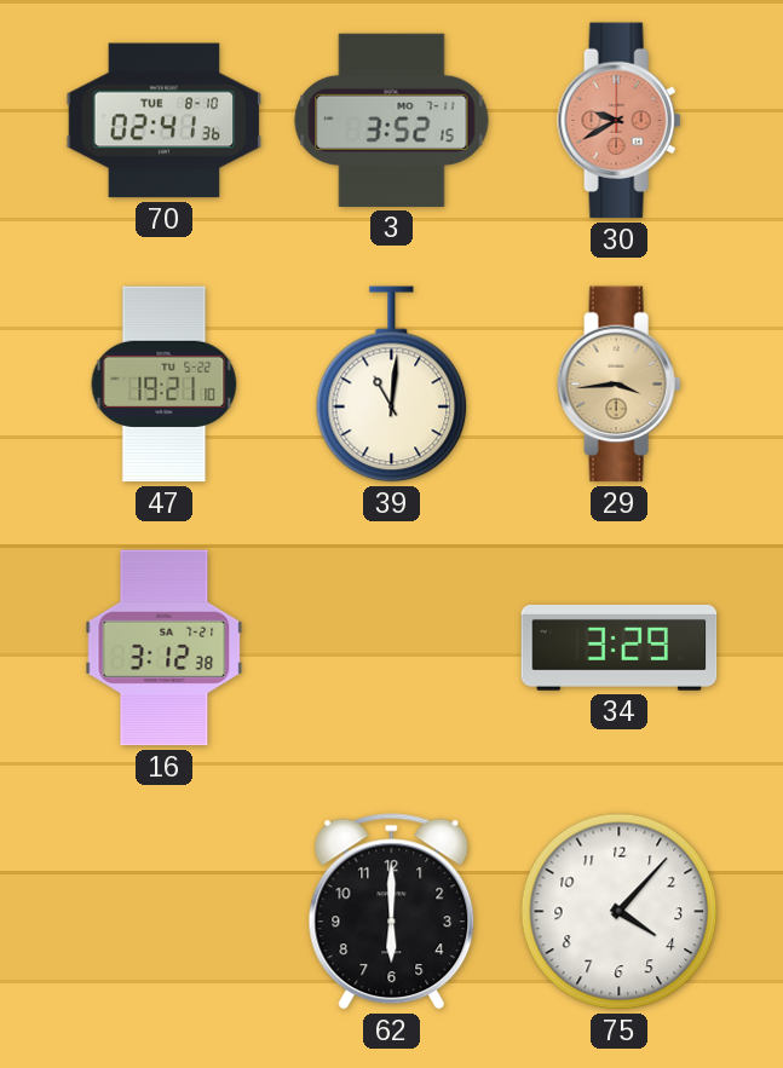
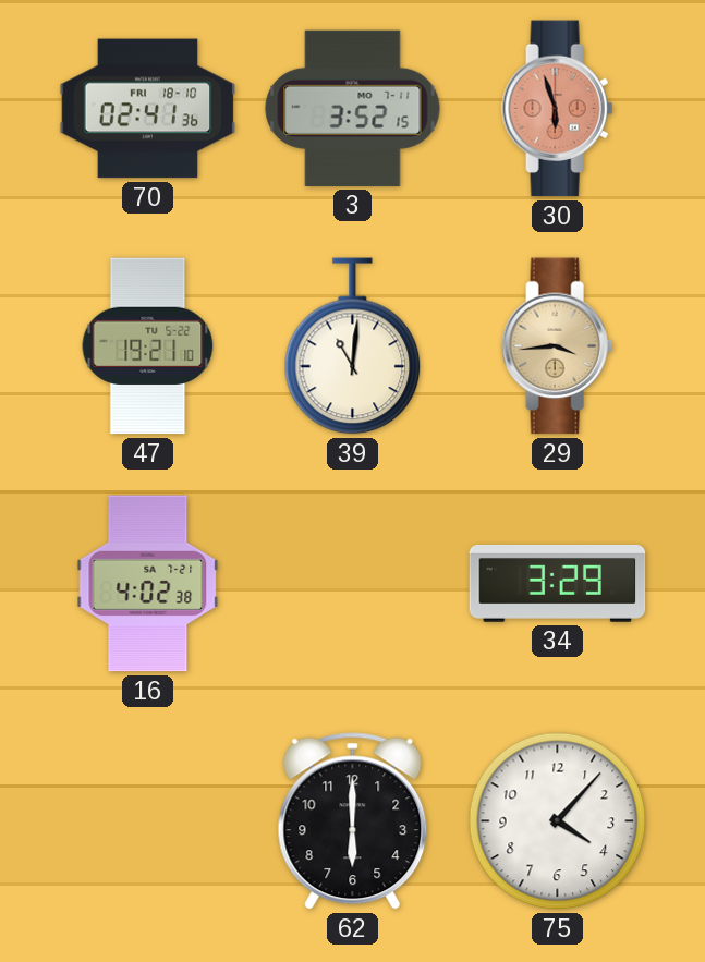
70 date: TUE 8-10 -> FRI 18-10
30: 9:40 -> 5:57
16: 3:12 -> 4:02
